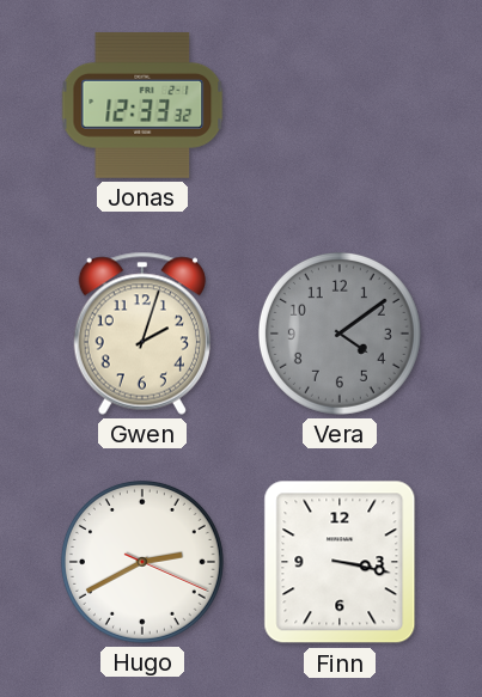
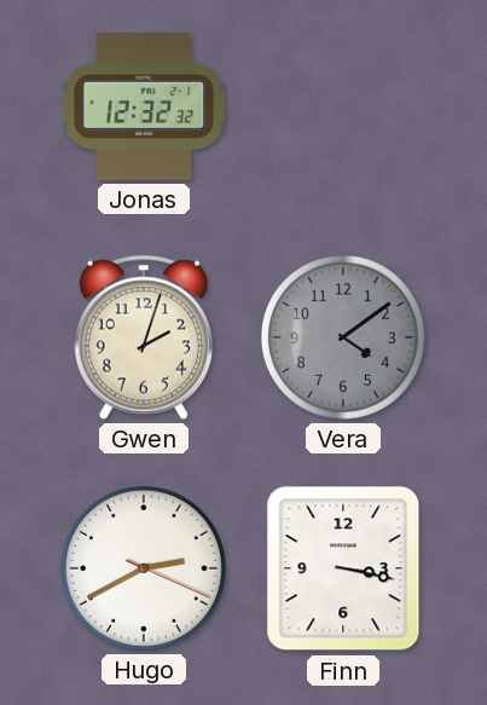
Jonas: 12:33 -> 12:32
